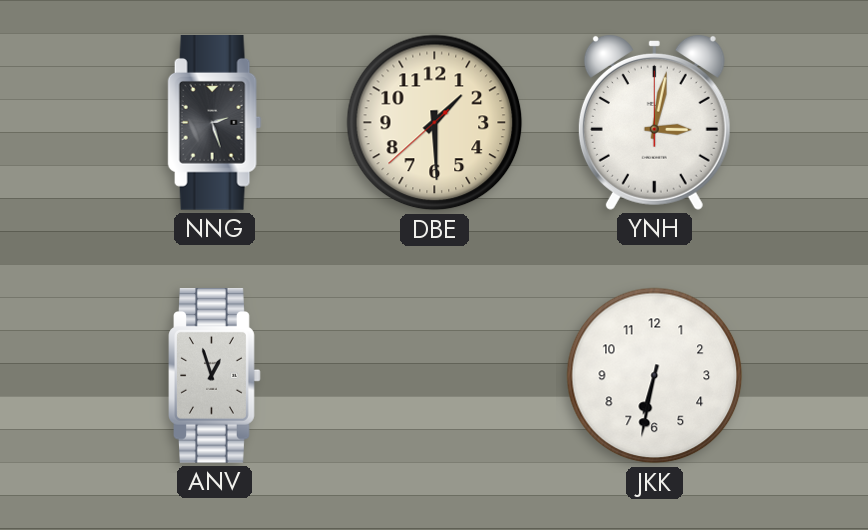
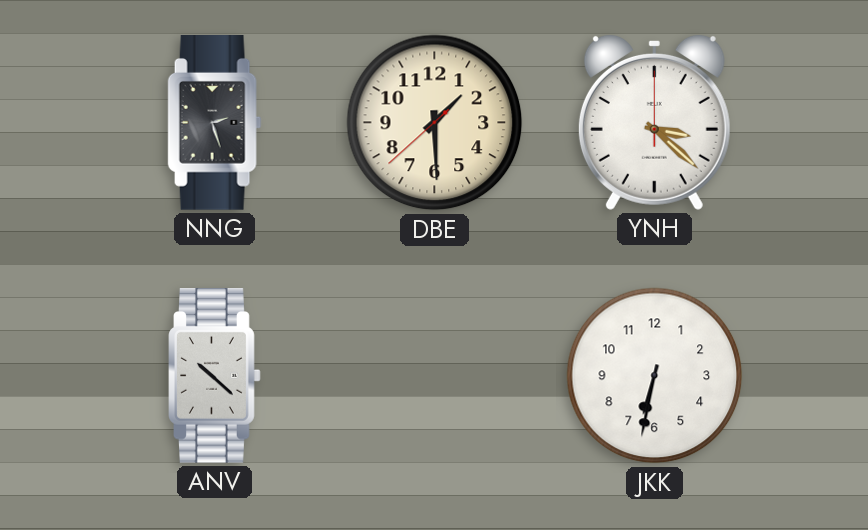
YNH: 3:02 -> 3:22
ANV: 12:57 -> 10:22
